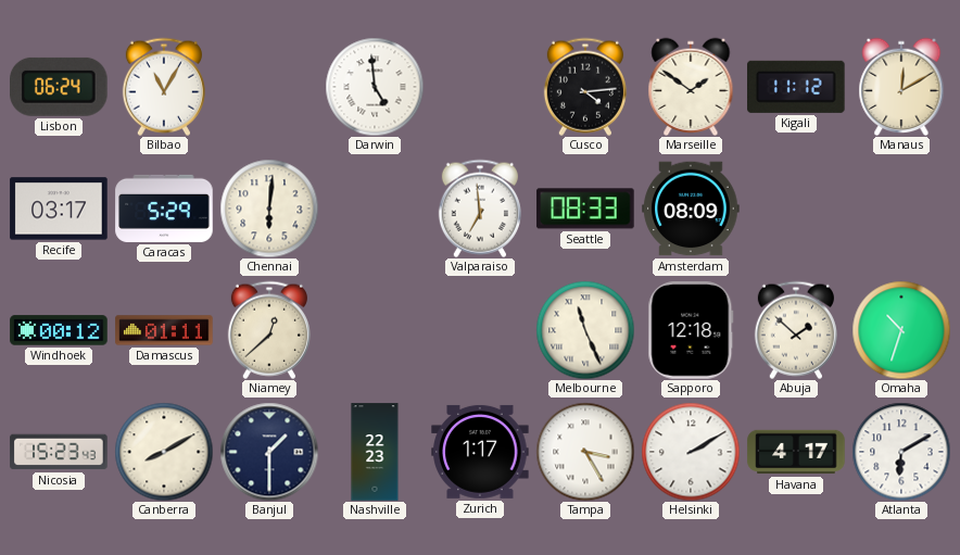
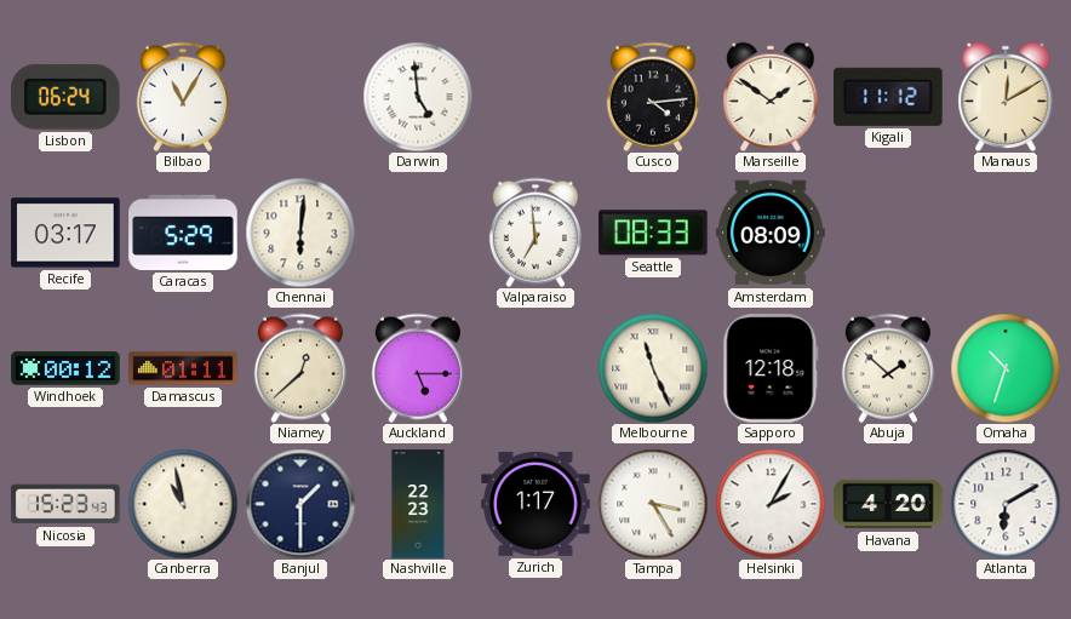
Auckland: none -> 5:15
Canberra: 8:10 -> 10:58
Helsinki: 2:10 -> 2:05
Havana: 4:17 -> 4:20
